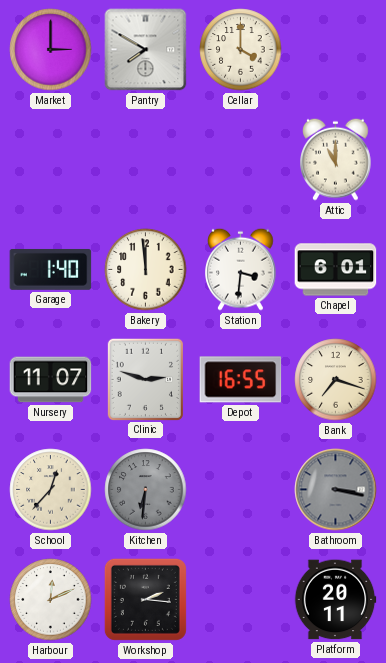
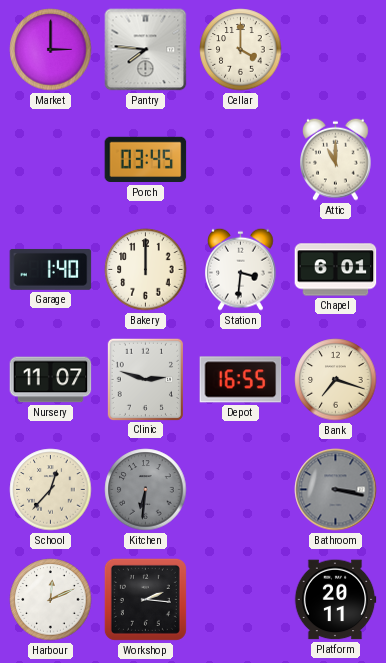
Pantry: 7:50 -> 7:46
Porch: none -> 03:45
Bakery: 11:59 -> 12:00
